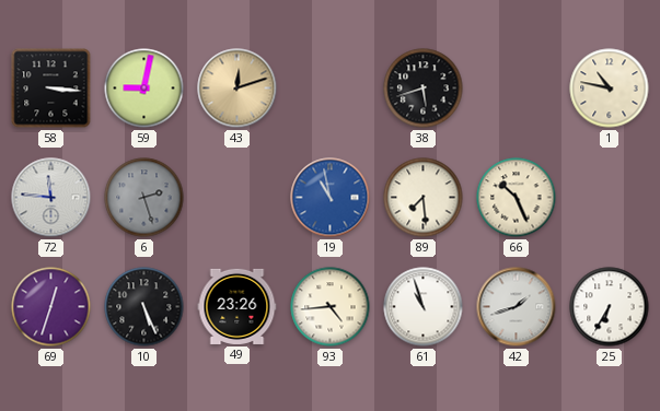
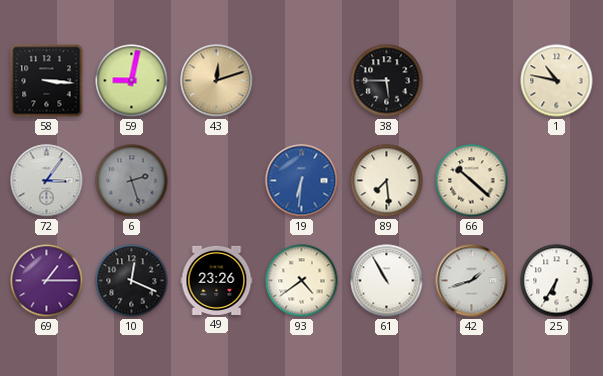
38: 5:42 -> 5:45
72: 11:46 -> 3:06
19: 10:58 -> 6:31
66: 10:26 -> 10:22
69: 12:33 -> 1:15
10: 5:26 -> 12:19
93: 4:44 -> 4:39
61: 10:57 -> 10:55
